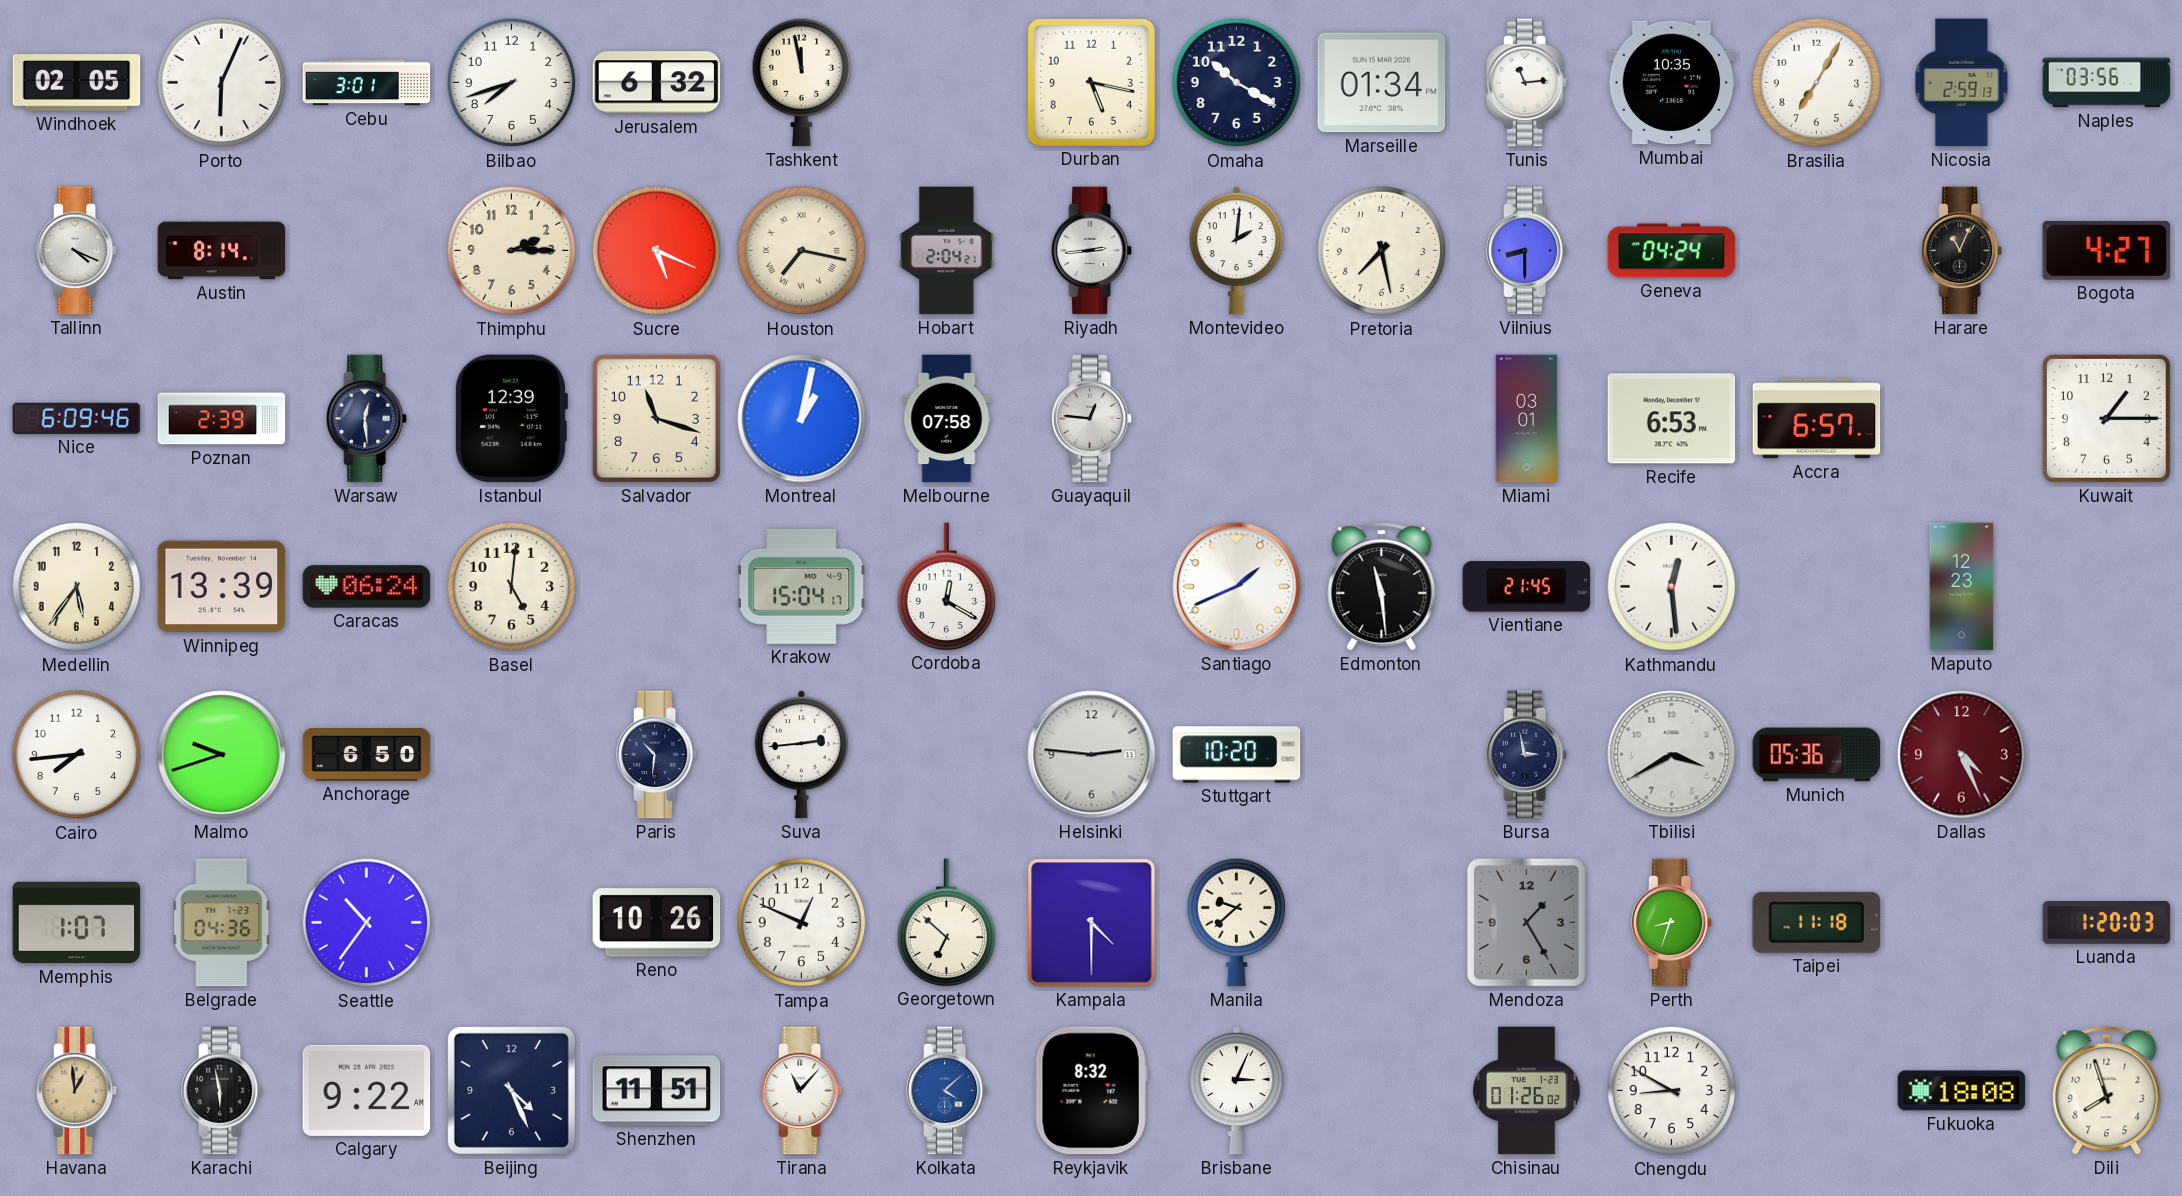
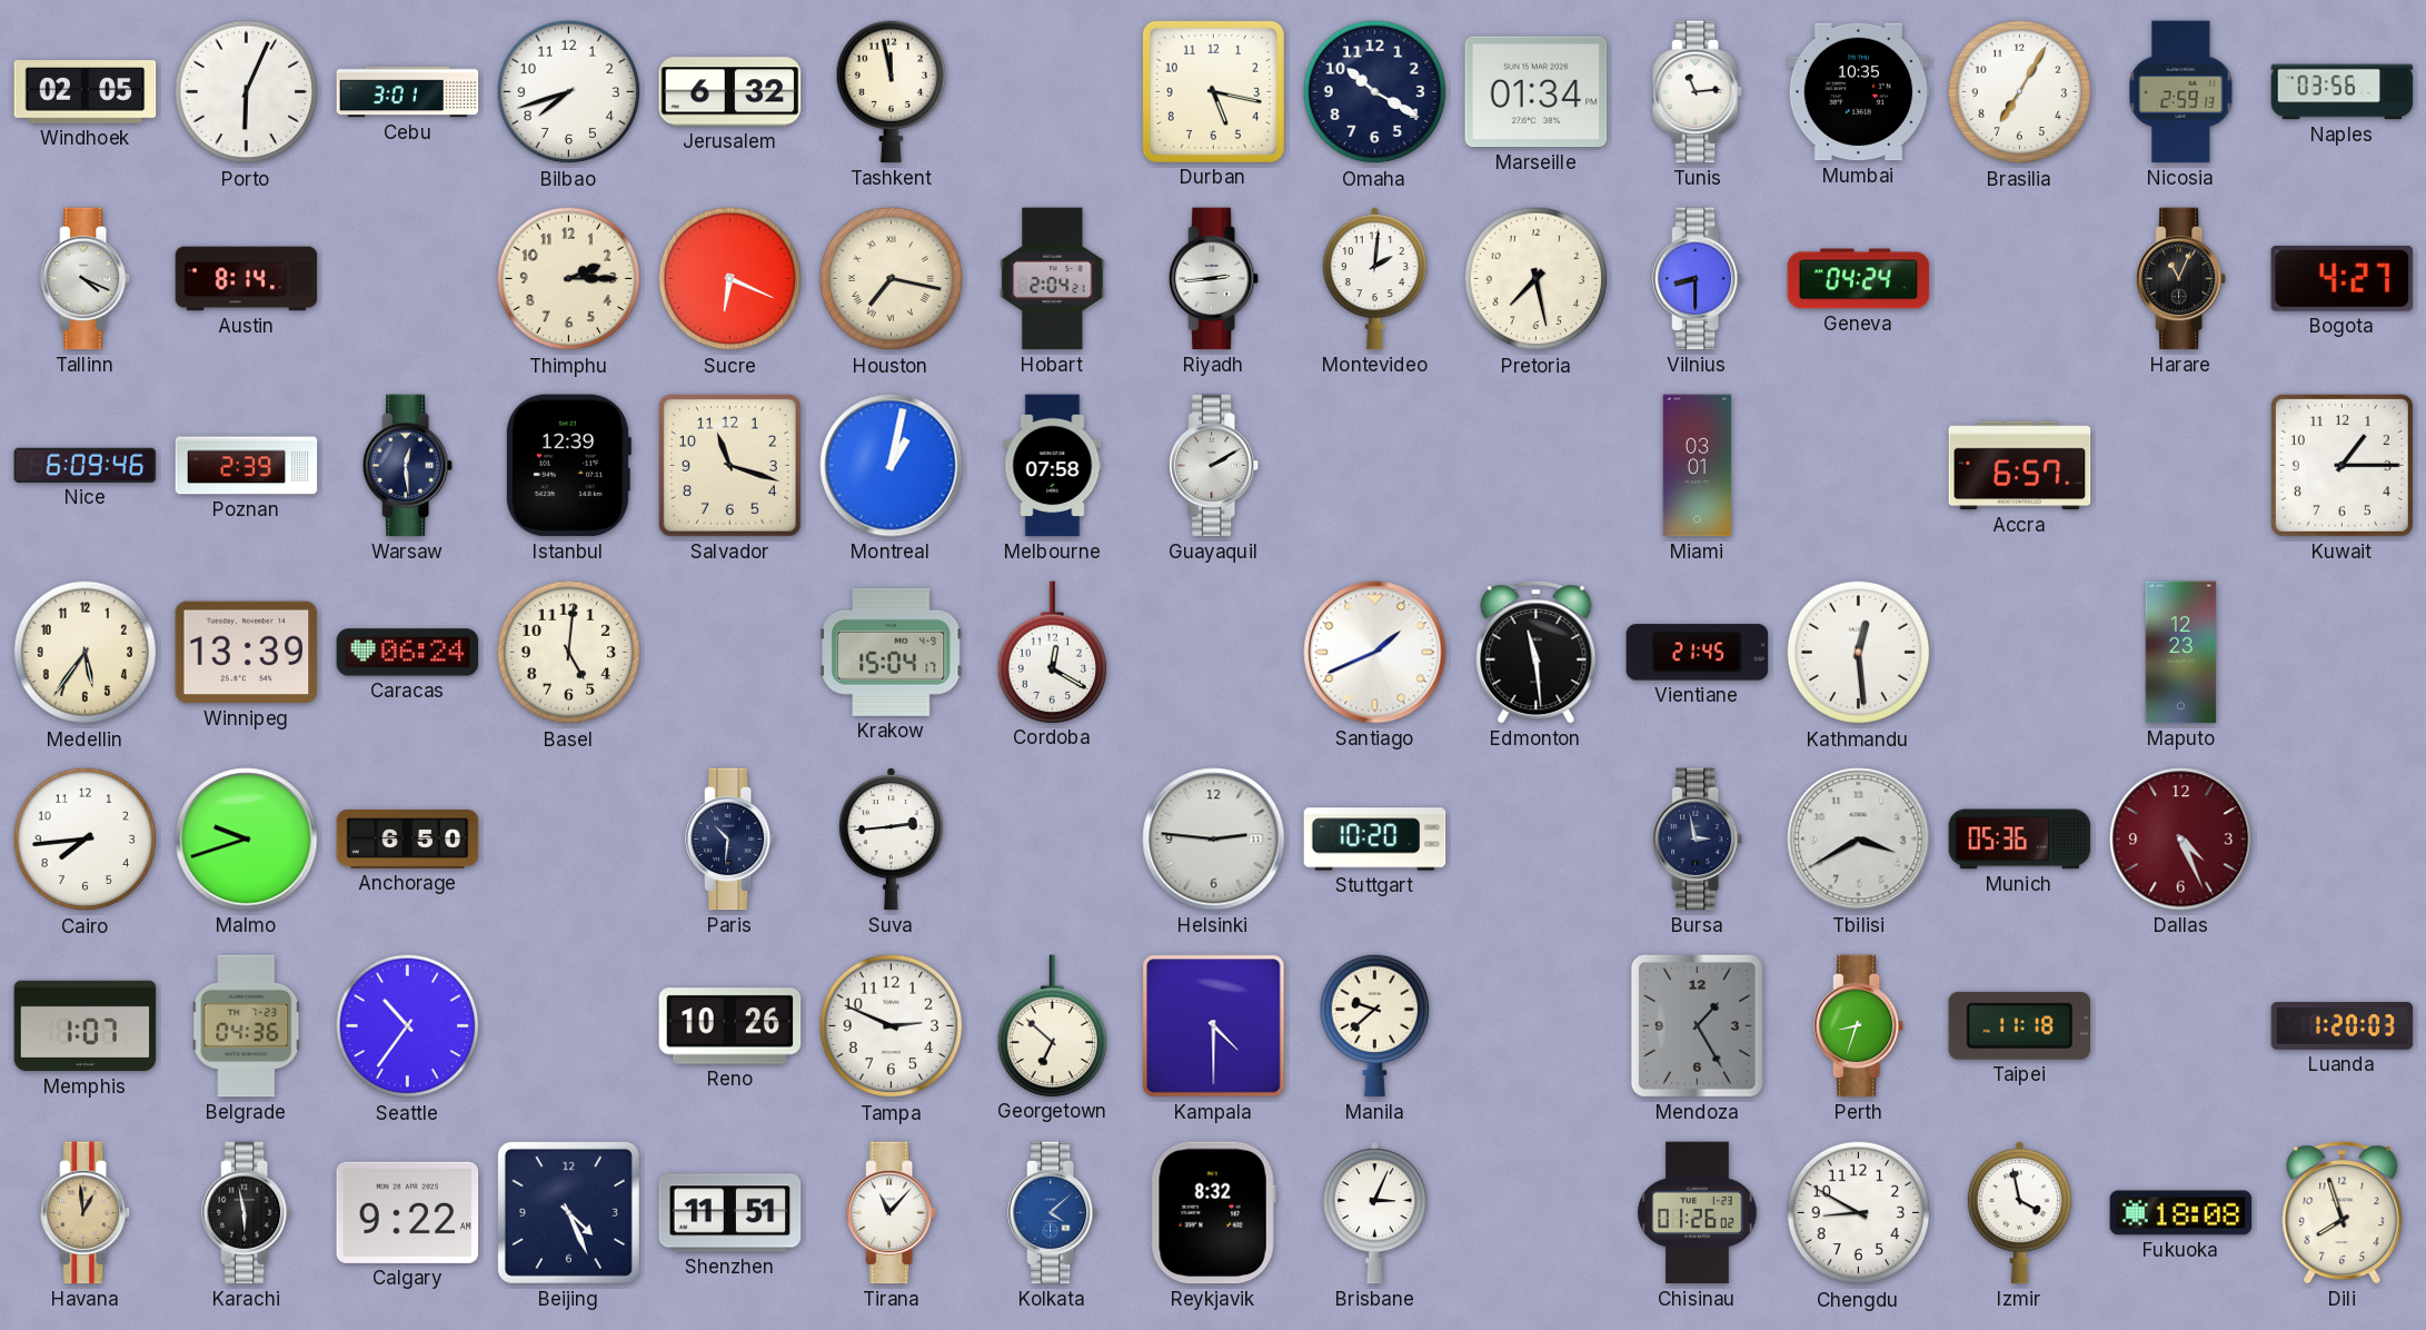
Sucre: 5:19 -> 6:19
Guayaquil: 12:46 -> 2:10
Recife: 6:53 -> none
Tampa: 12:49 -> 2:49
Izmir: none -> 3:58
